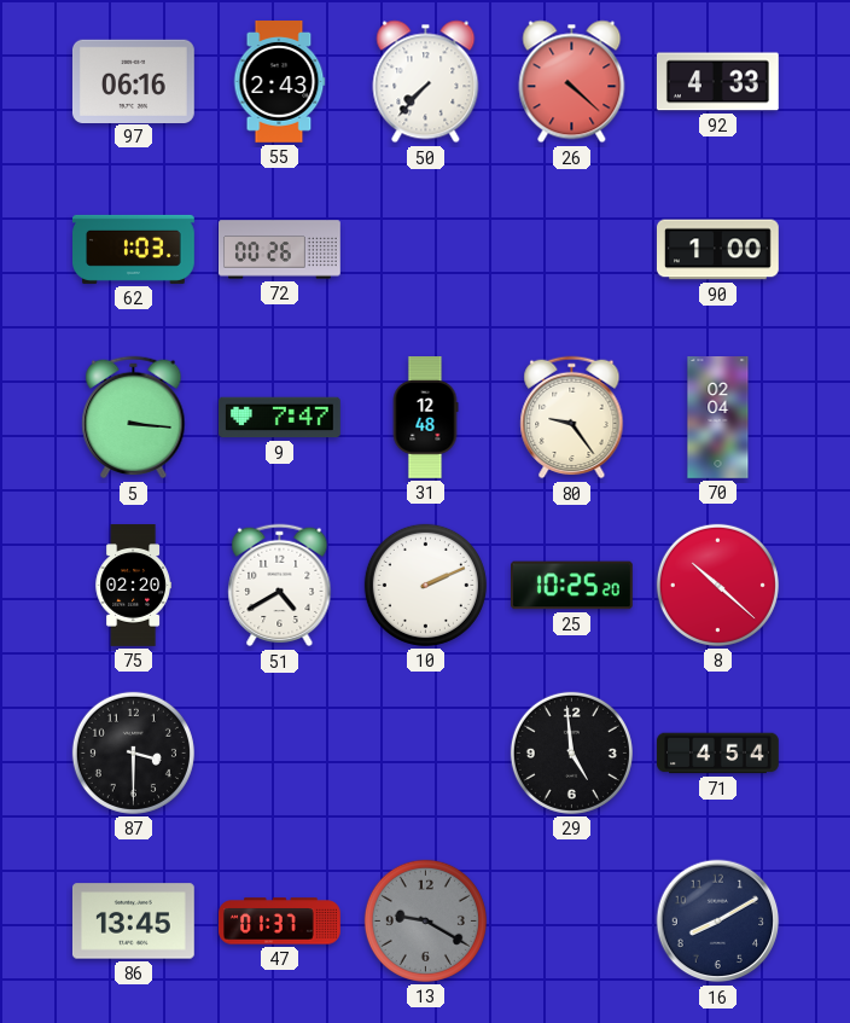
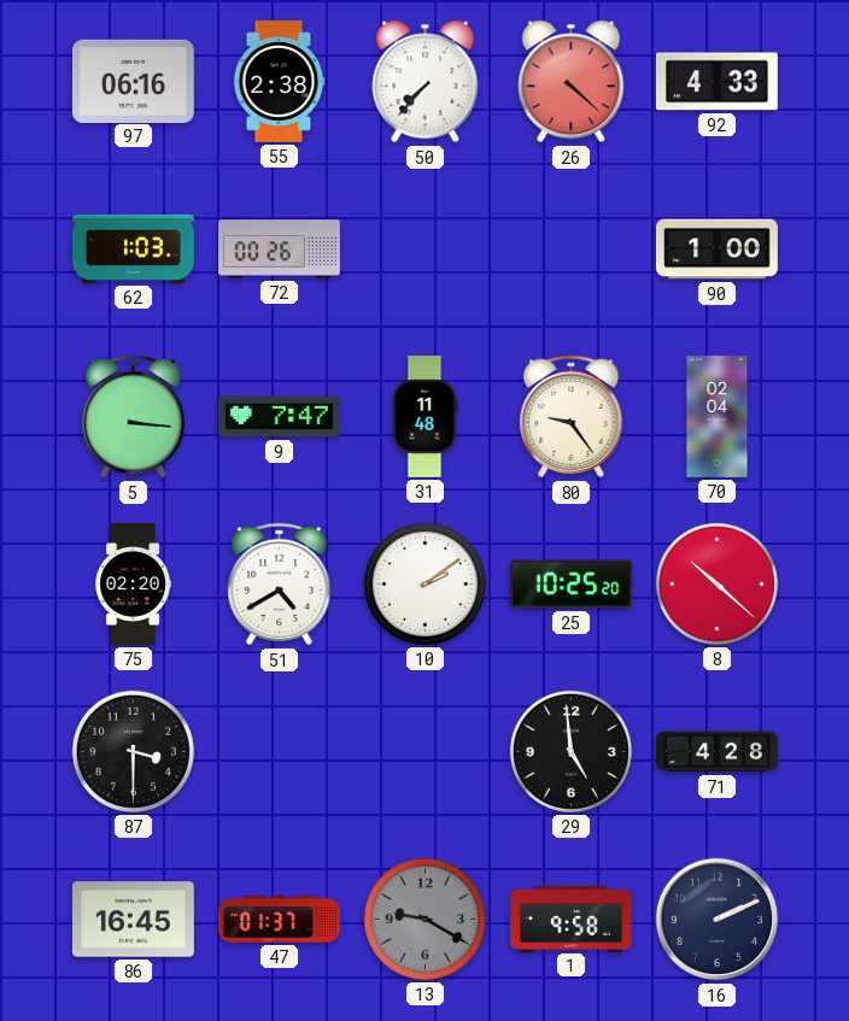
55: 2:43 -> 2:38
31: 12:48 -> 11:48
10: 2:11 -> 2:09
71: 4:54 -> 4:28
86: 13:45 -> 16:45
1: none -> 9:58
16: 8:10 -> 2:11
